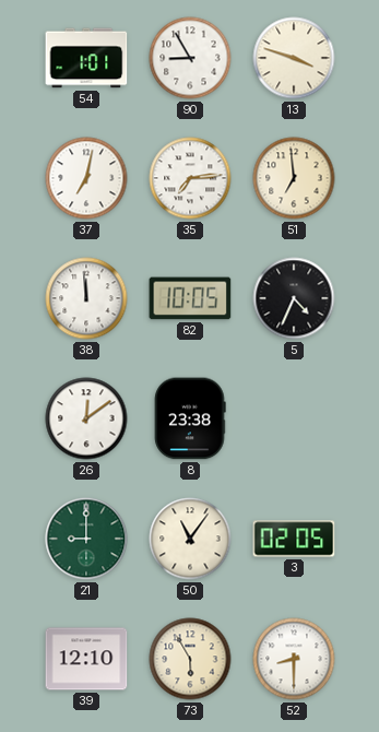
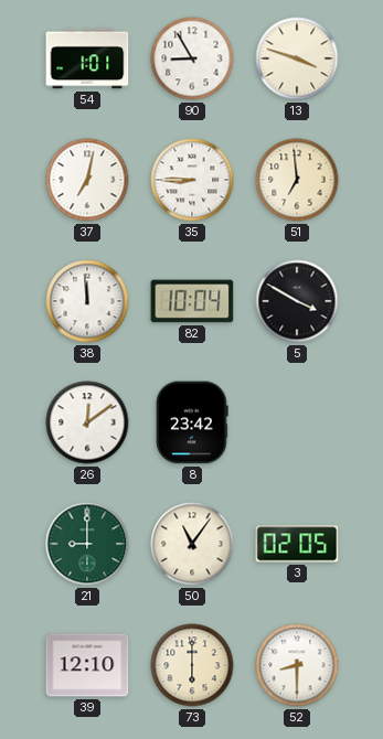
35: 7:14 -> 8:45
82: 10:05 -> 10:04
5: 4:34 -> 3:50
8: 23:38 -> 23:42
73: 5:55 -> 6:00
